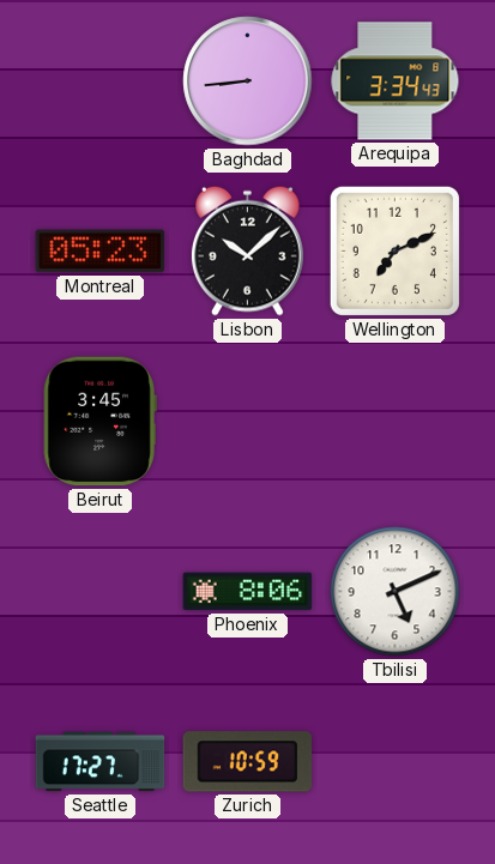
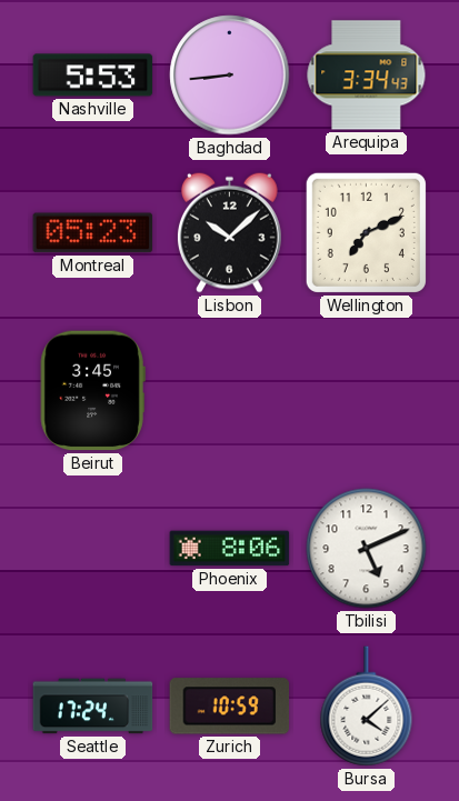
Nashville: none -> 5:53
Seattle: 17:27 -> 17:24
Bursa: none -> 4:08
